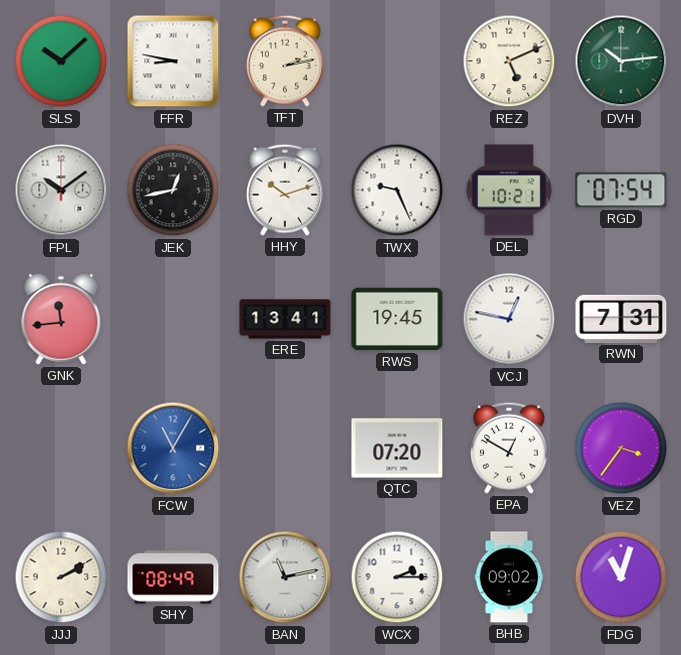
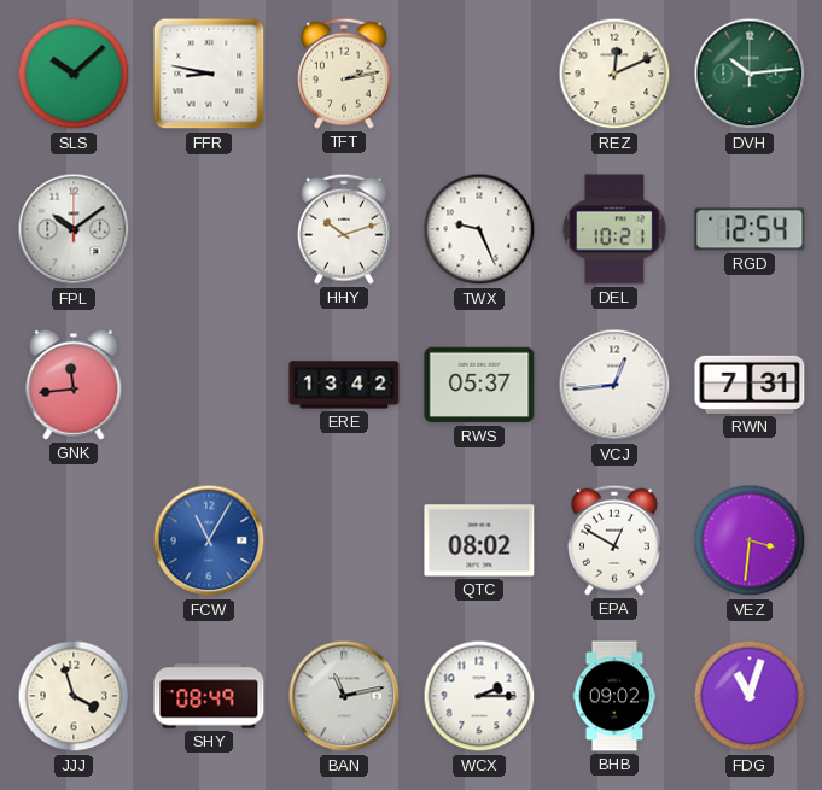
REZ: 5:11 -> 12:11
JEK: 12:43 -> none
RGD: 07:54 -> 12:54
ERE: 13:41 -> 13:42
RWS: 19:45 -> 05:37
VCJ: 12:47 -> 12:44
QTC: 07:20 -> 08:02
VEZ: 3:36 -> 3:31
JJJ: 2:10 -> 3:57
